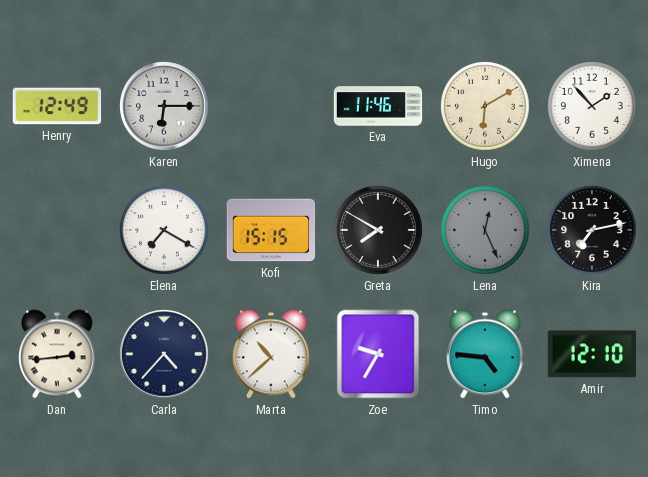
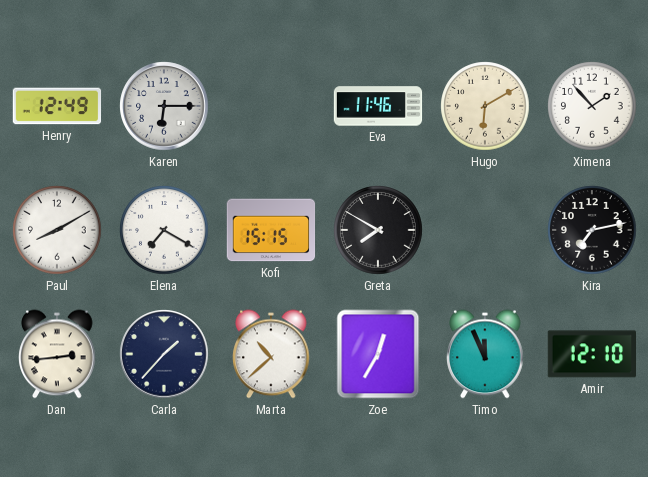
Paul: none -> 8:10
Lena: 12:26 -> none
Carla: 4:37 -> 1:37
Zoe: 9:35 -> 12:35
Timo: 4:46 -> 11:56
